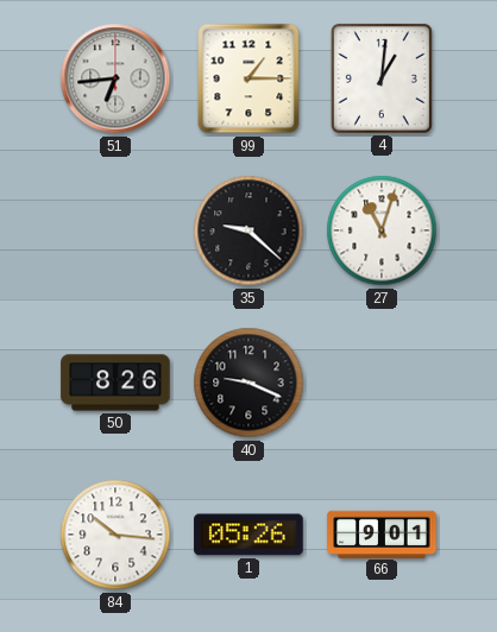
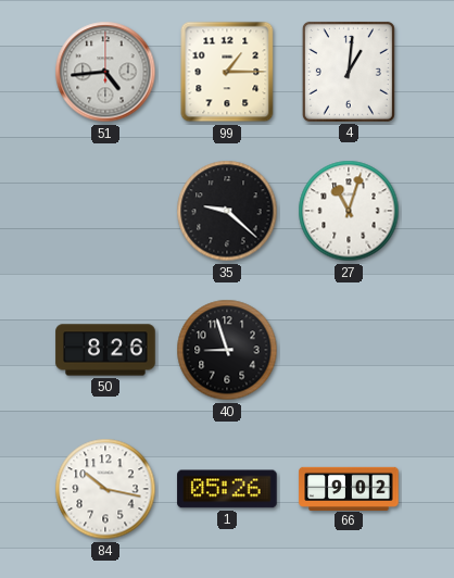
51: 6:44 -> 4:44
40: 9:19 -> 8:57
84: 10:16 -> 10:17
66: 9:01 -> 9:02
